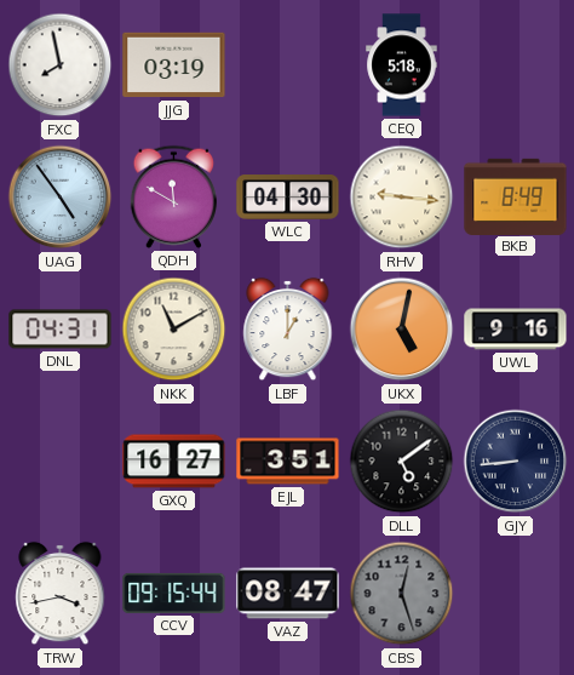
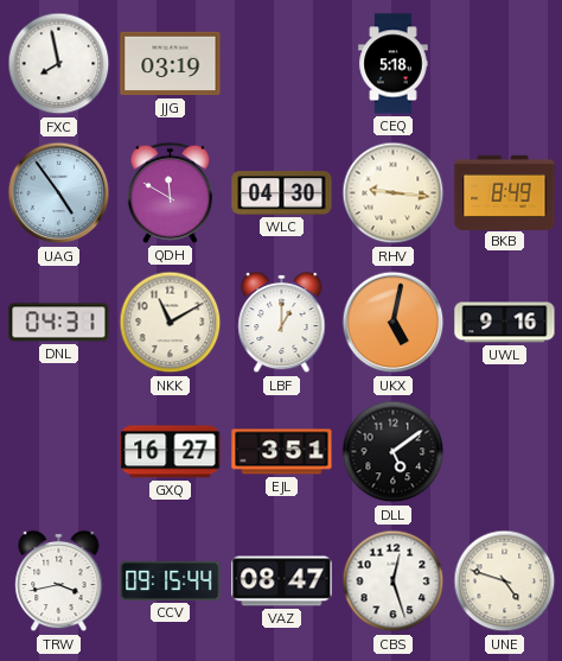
GJY: 8:44 -> none
CBS dial: grey -> white
UNE: none -> 4:48
